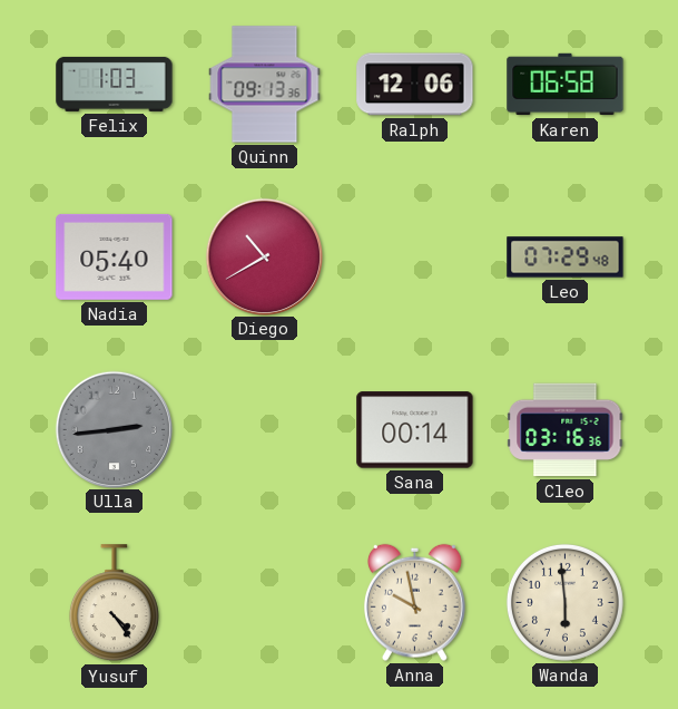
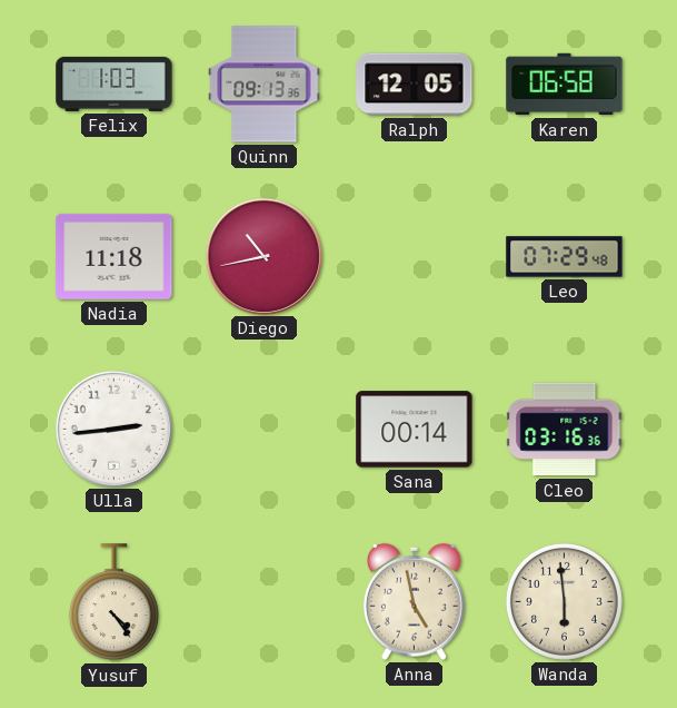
Ralph: 12:06 -> 12:05
Nadia: 05:40 -> 11:18
Diego: 10:40 -> 10:43
Ulla dial: grey -> white
Anna: 9:58 -> 4:58
